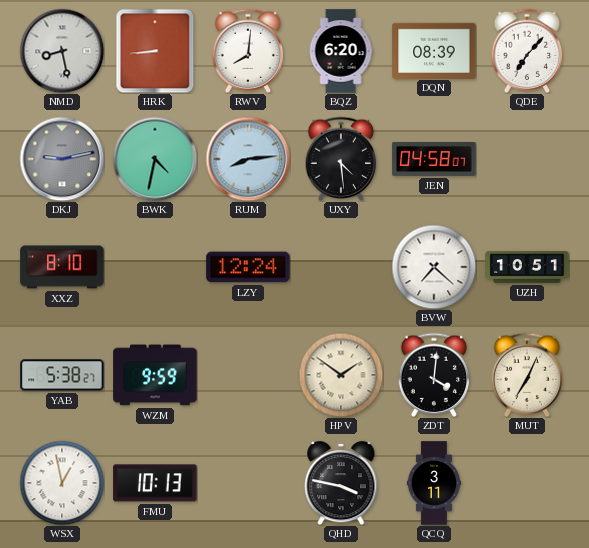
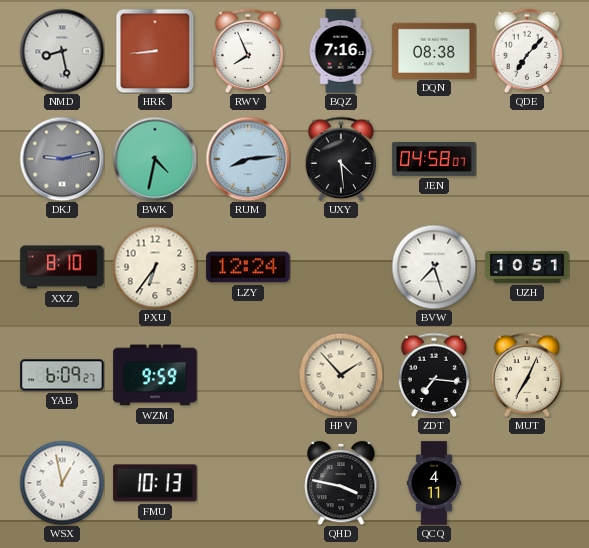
RWV: 8:01 -> 7:56
BQZ: 6:20 -> 7:16
DQN: 08:39 -> 08:38
PXU: none -> 6:36
BVW: 7:22 -> 7:27
YAB: 5:38 -> 6:09
HPV: 1:51 -> 1:53
ZDT: 4:01 -> 7:16
QCQ: 3:11 -> 4:11
